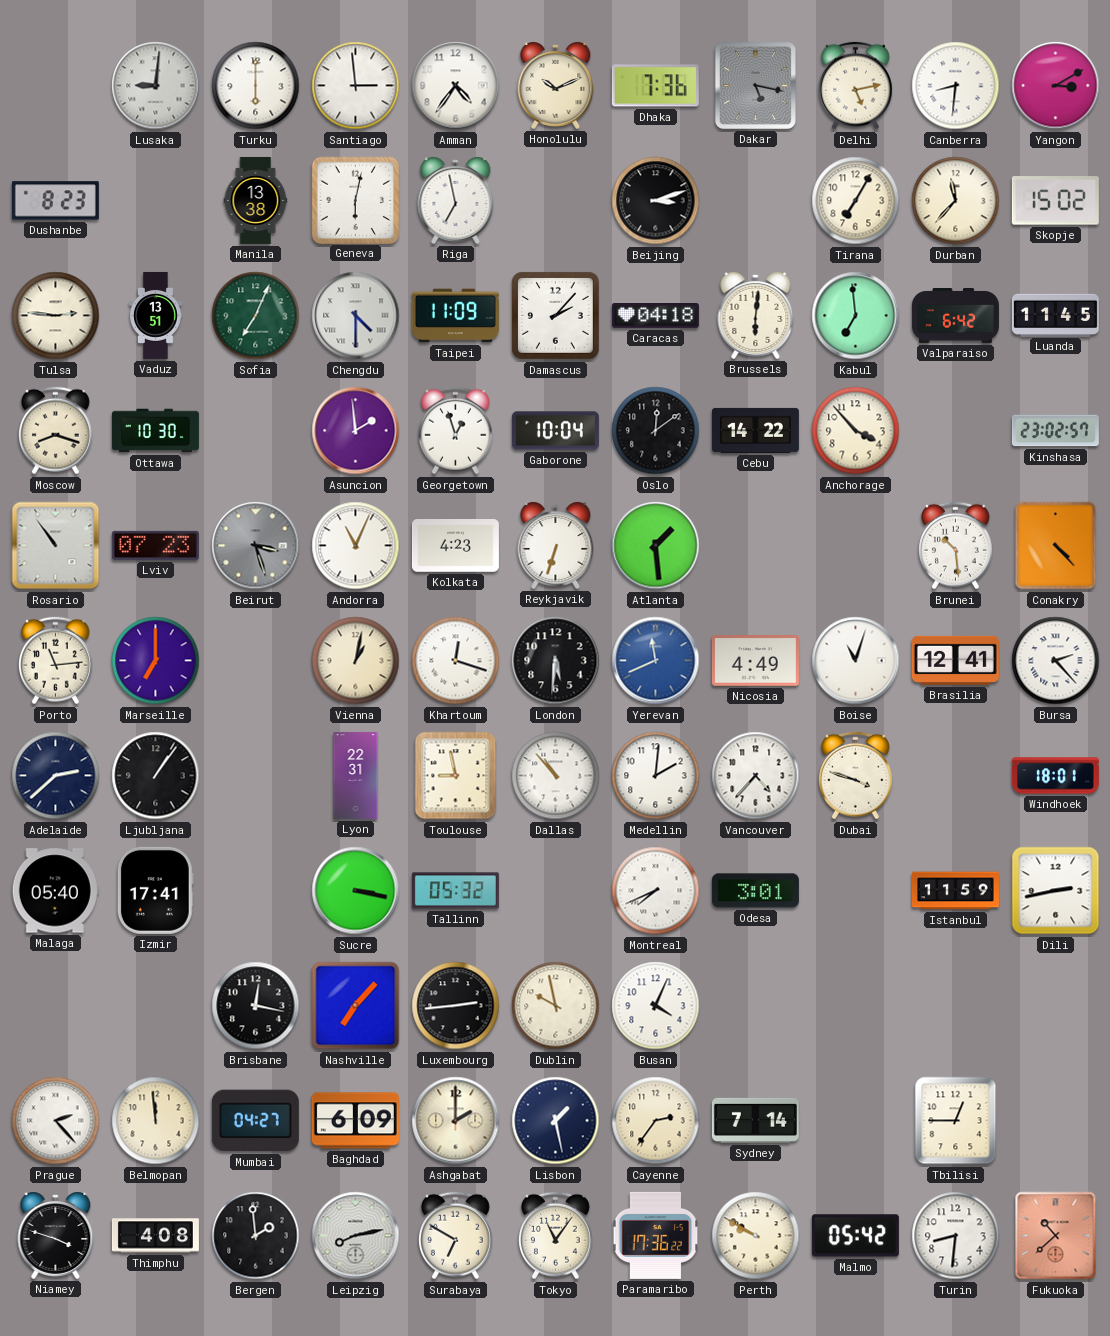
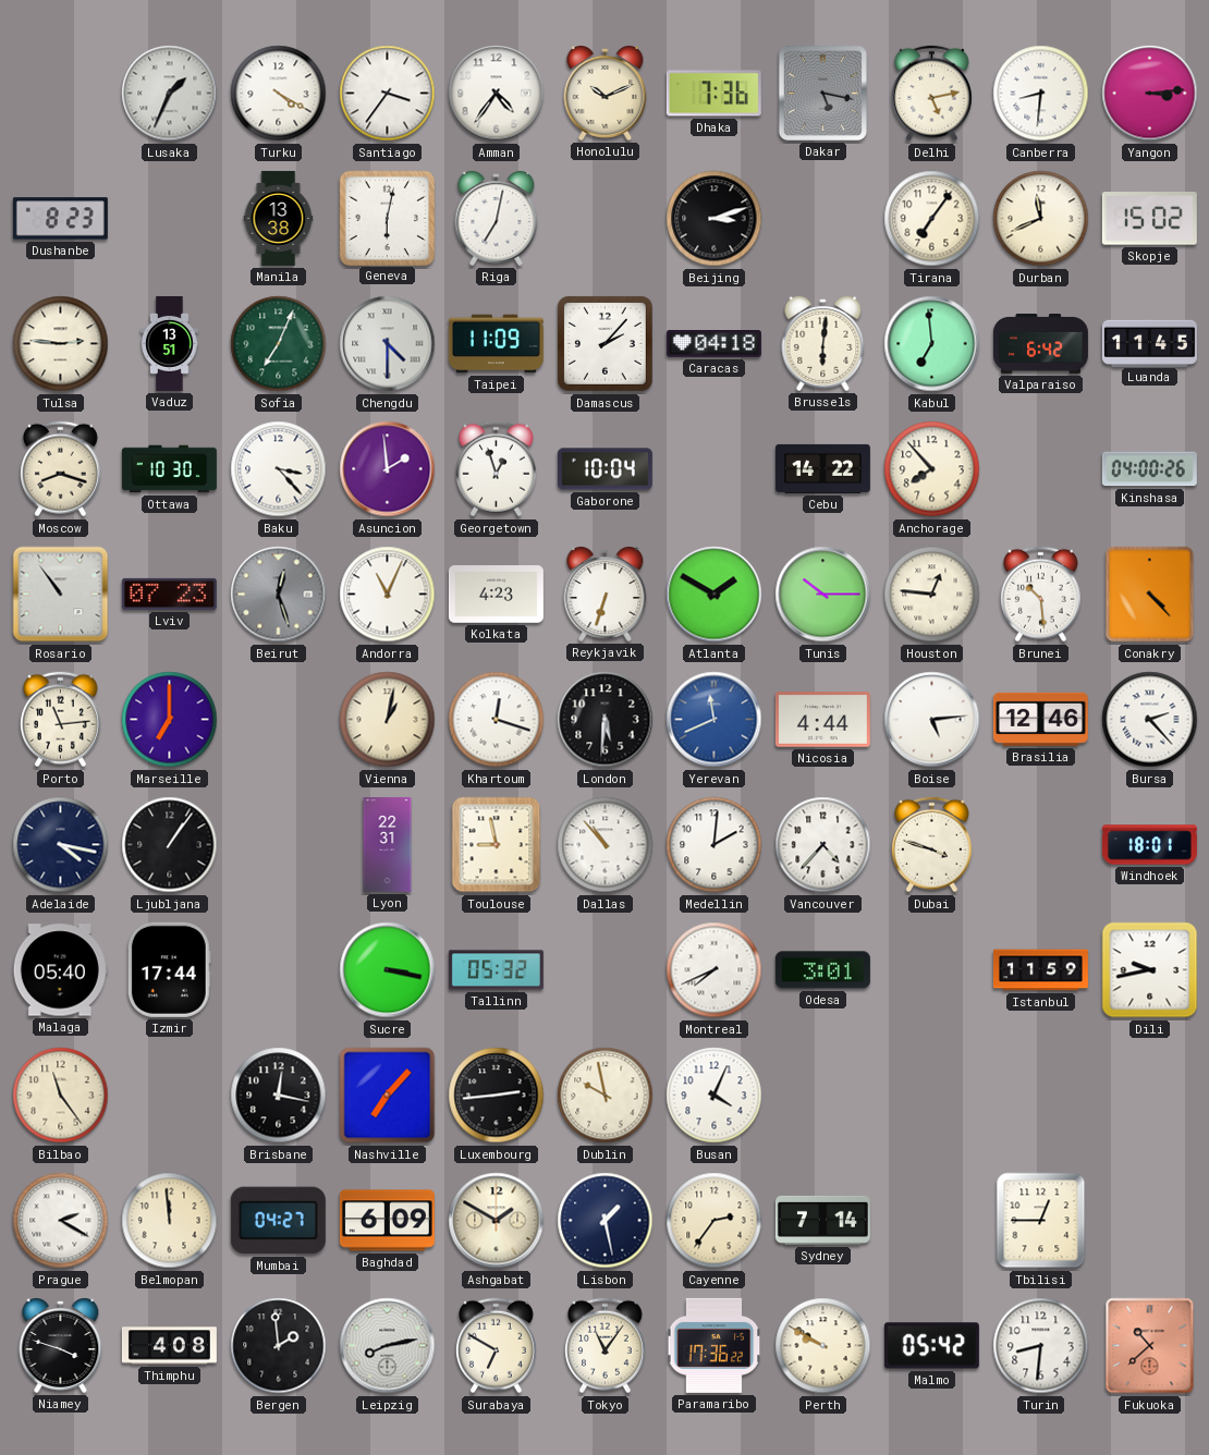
Lusaka: 9:01 -> 1:34
Turku: 6:00 -> 4:20
Santiago: 2:59 -> 3:36
Yangon: 3:10 -> 3:14
Riga: 6:58 -> 7:02
Tirana: 7:05 -> 7:06
Durban: 11:37 -> 11:41
Baku: none -> 3:23
Oslo: 12:09 -> none
Anchorage: 3:53 -> 7:53
Kinshasa: 23:02 -> 04:00
Beirut: 3:27 -> 12:27
Atlanta: 1:29 -> 1:50
Tunis: none -> 10:15
Houston: none -> 12:46
Nicosia: 4:49 -> 4:44
Boise: 11:03 -> 5:14
Brasilia: 12:41 -> 12:46
Adelaide: 2:38 -> 4:17
Izmir: 17:41 -> 17:44
Dili: 2:43 -> 9:43
Bilbao: none -> 11:24
Prague: 2:23 -> 2:20
Ashgabat: 2:00 -> 1:50
